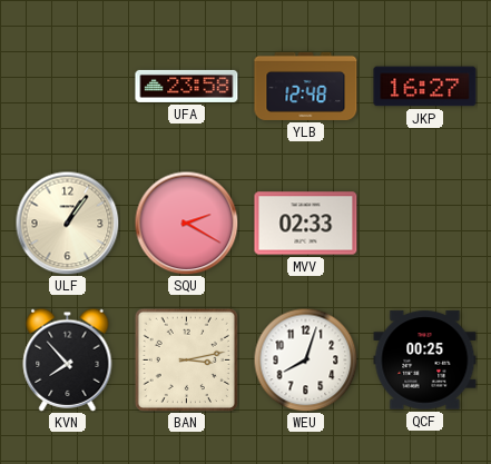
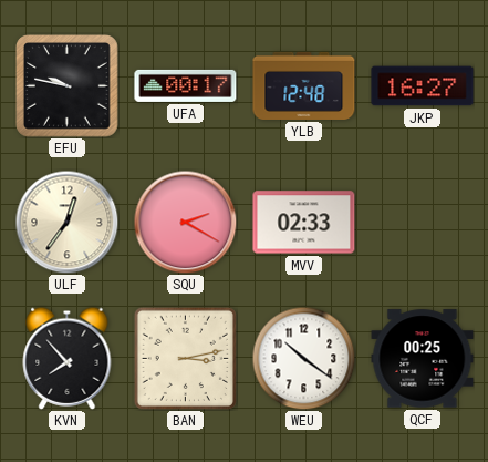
EFU: none -> 9:47
UFA: 23:58 -> 00:17
ULF: 1:06 -> 12:36
WEU: 8:03 -> 10:21
